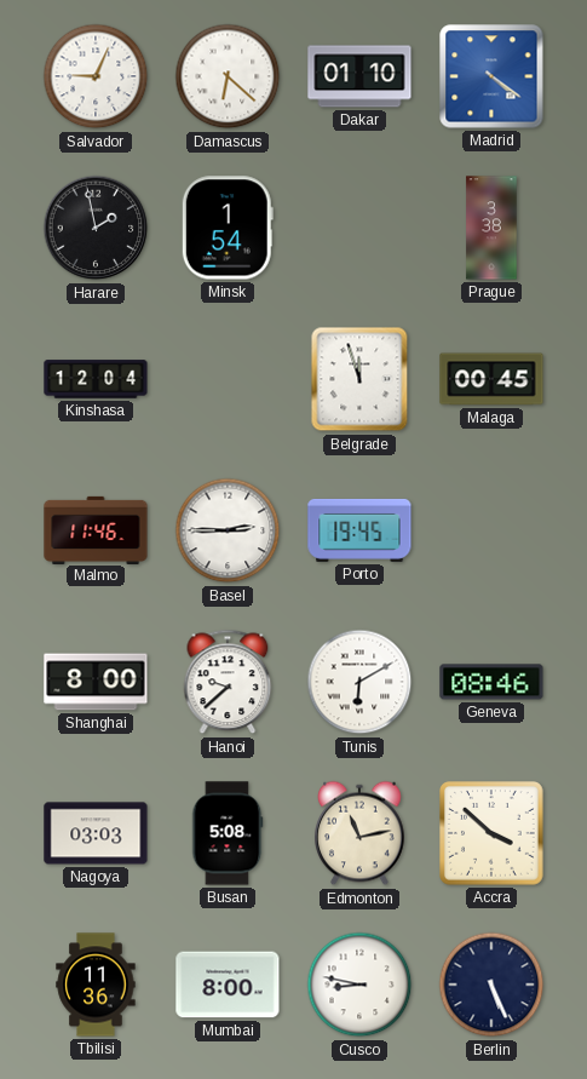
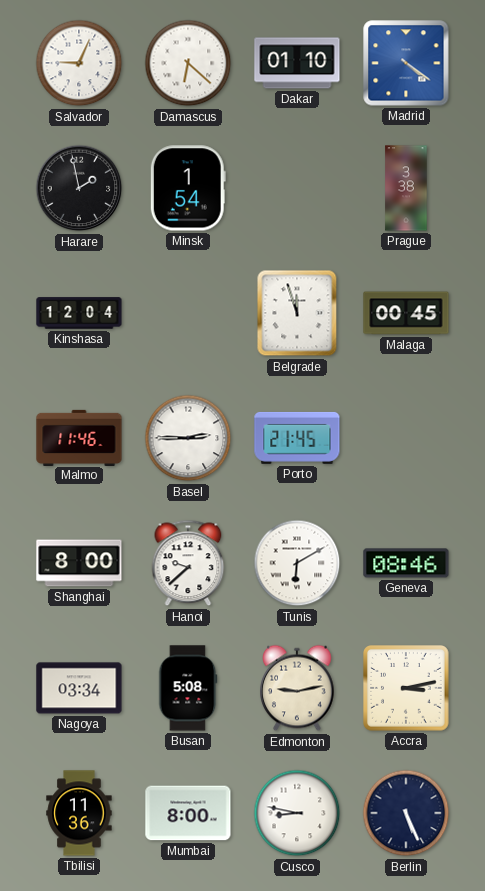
Porto: 19:45 -> 21:45
Nagoya: 03:03 -> 03:34
Edmonton: 11:13 -> 9:13
Accra: 3:52 -> 3:13
